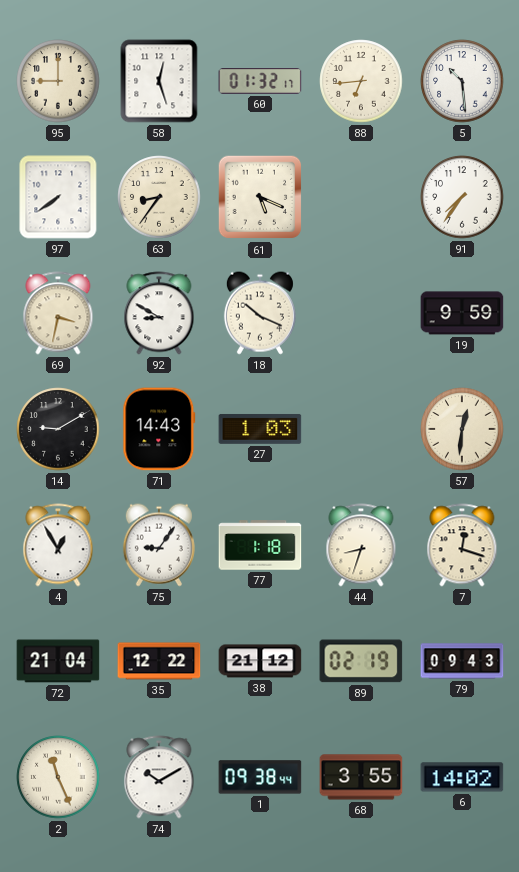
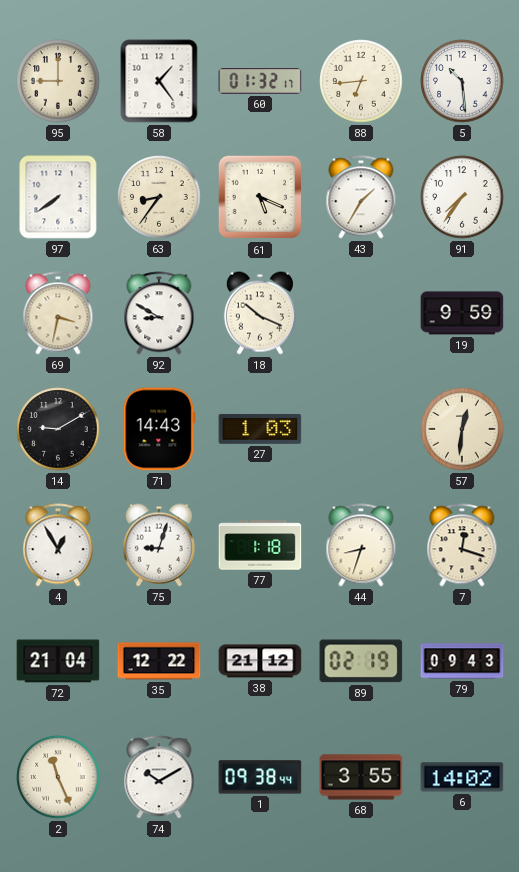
58: 12:27 -> 1:24
43: none -> 1:35
75: 9:06 -> 9:03
